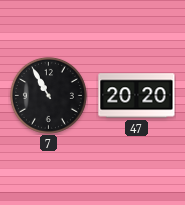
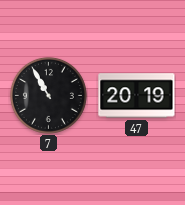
47: 20:20 -> 20:19
